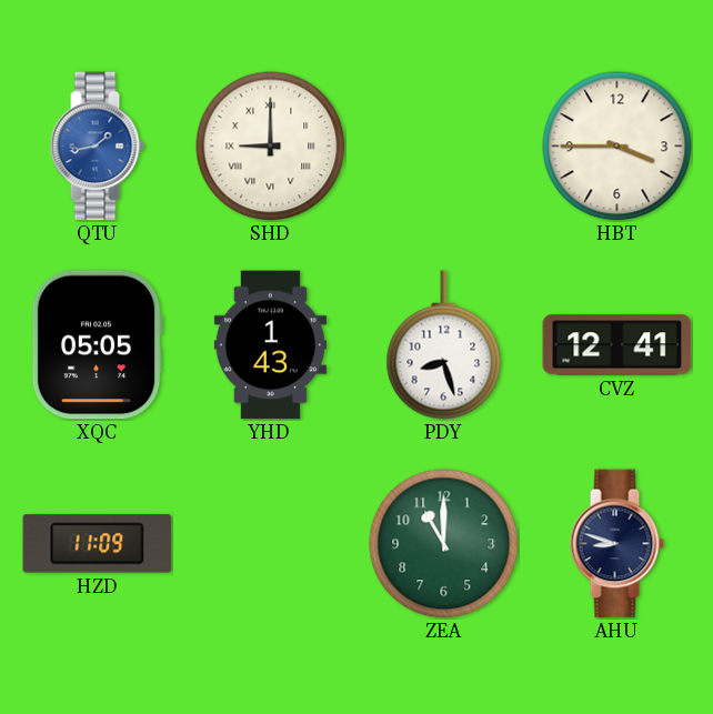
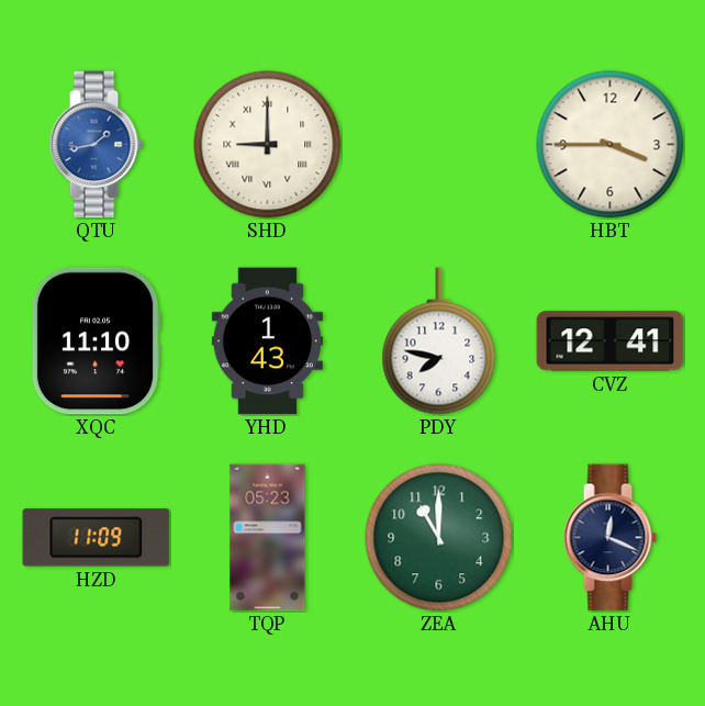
XQC: 05:05 -> 11:10
PDY: 8:27 -> 7:47
TQP: none -> 05:23
AHU: 8:48 -> 12:19
